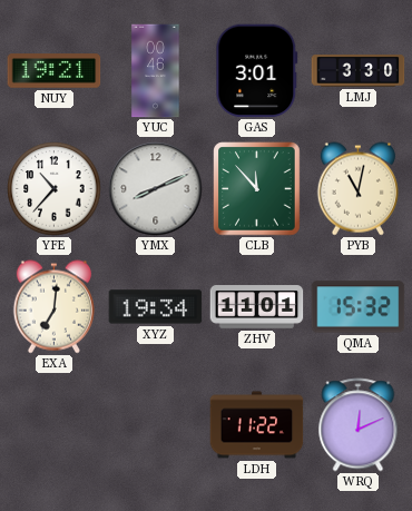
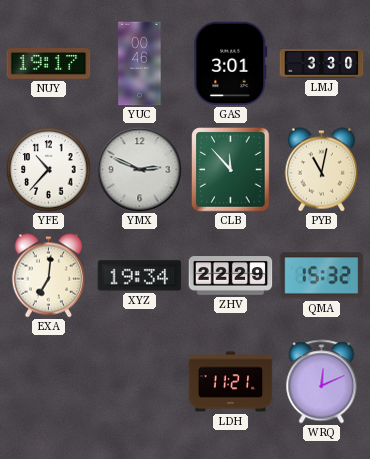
NUY: 19:21 -> 19:17
YMX: 8:11 -> 2:49
ZHV: 11:01 -> 22:29
LDH: 11:22 -> 11:21
